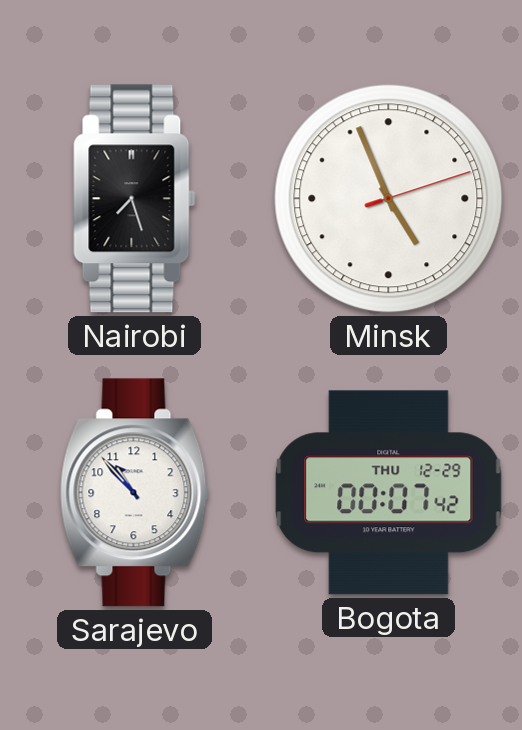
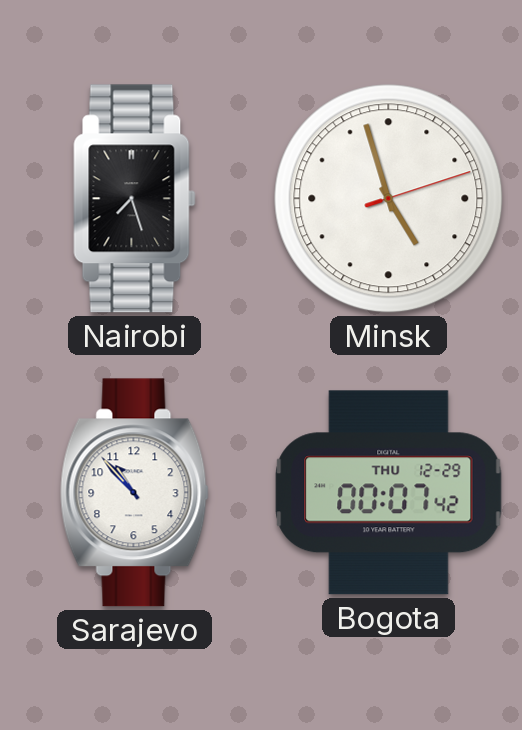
Minsk: 4:56 -> 4:57
